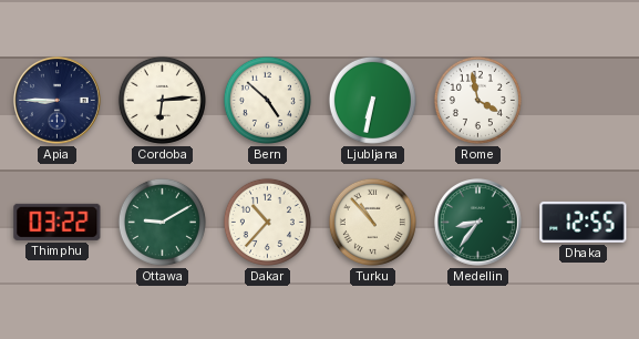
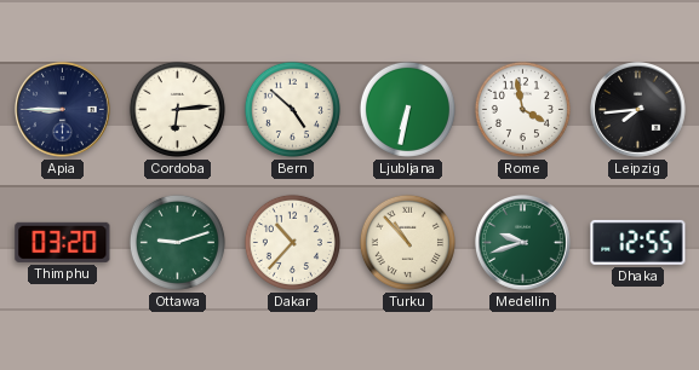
Leipzig: none -> 7:44
Thimphu: 03:22 -> 03:20
Ottawa: 9:10 -> 9:12
Medellin: 8:36 -> 9:42
